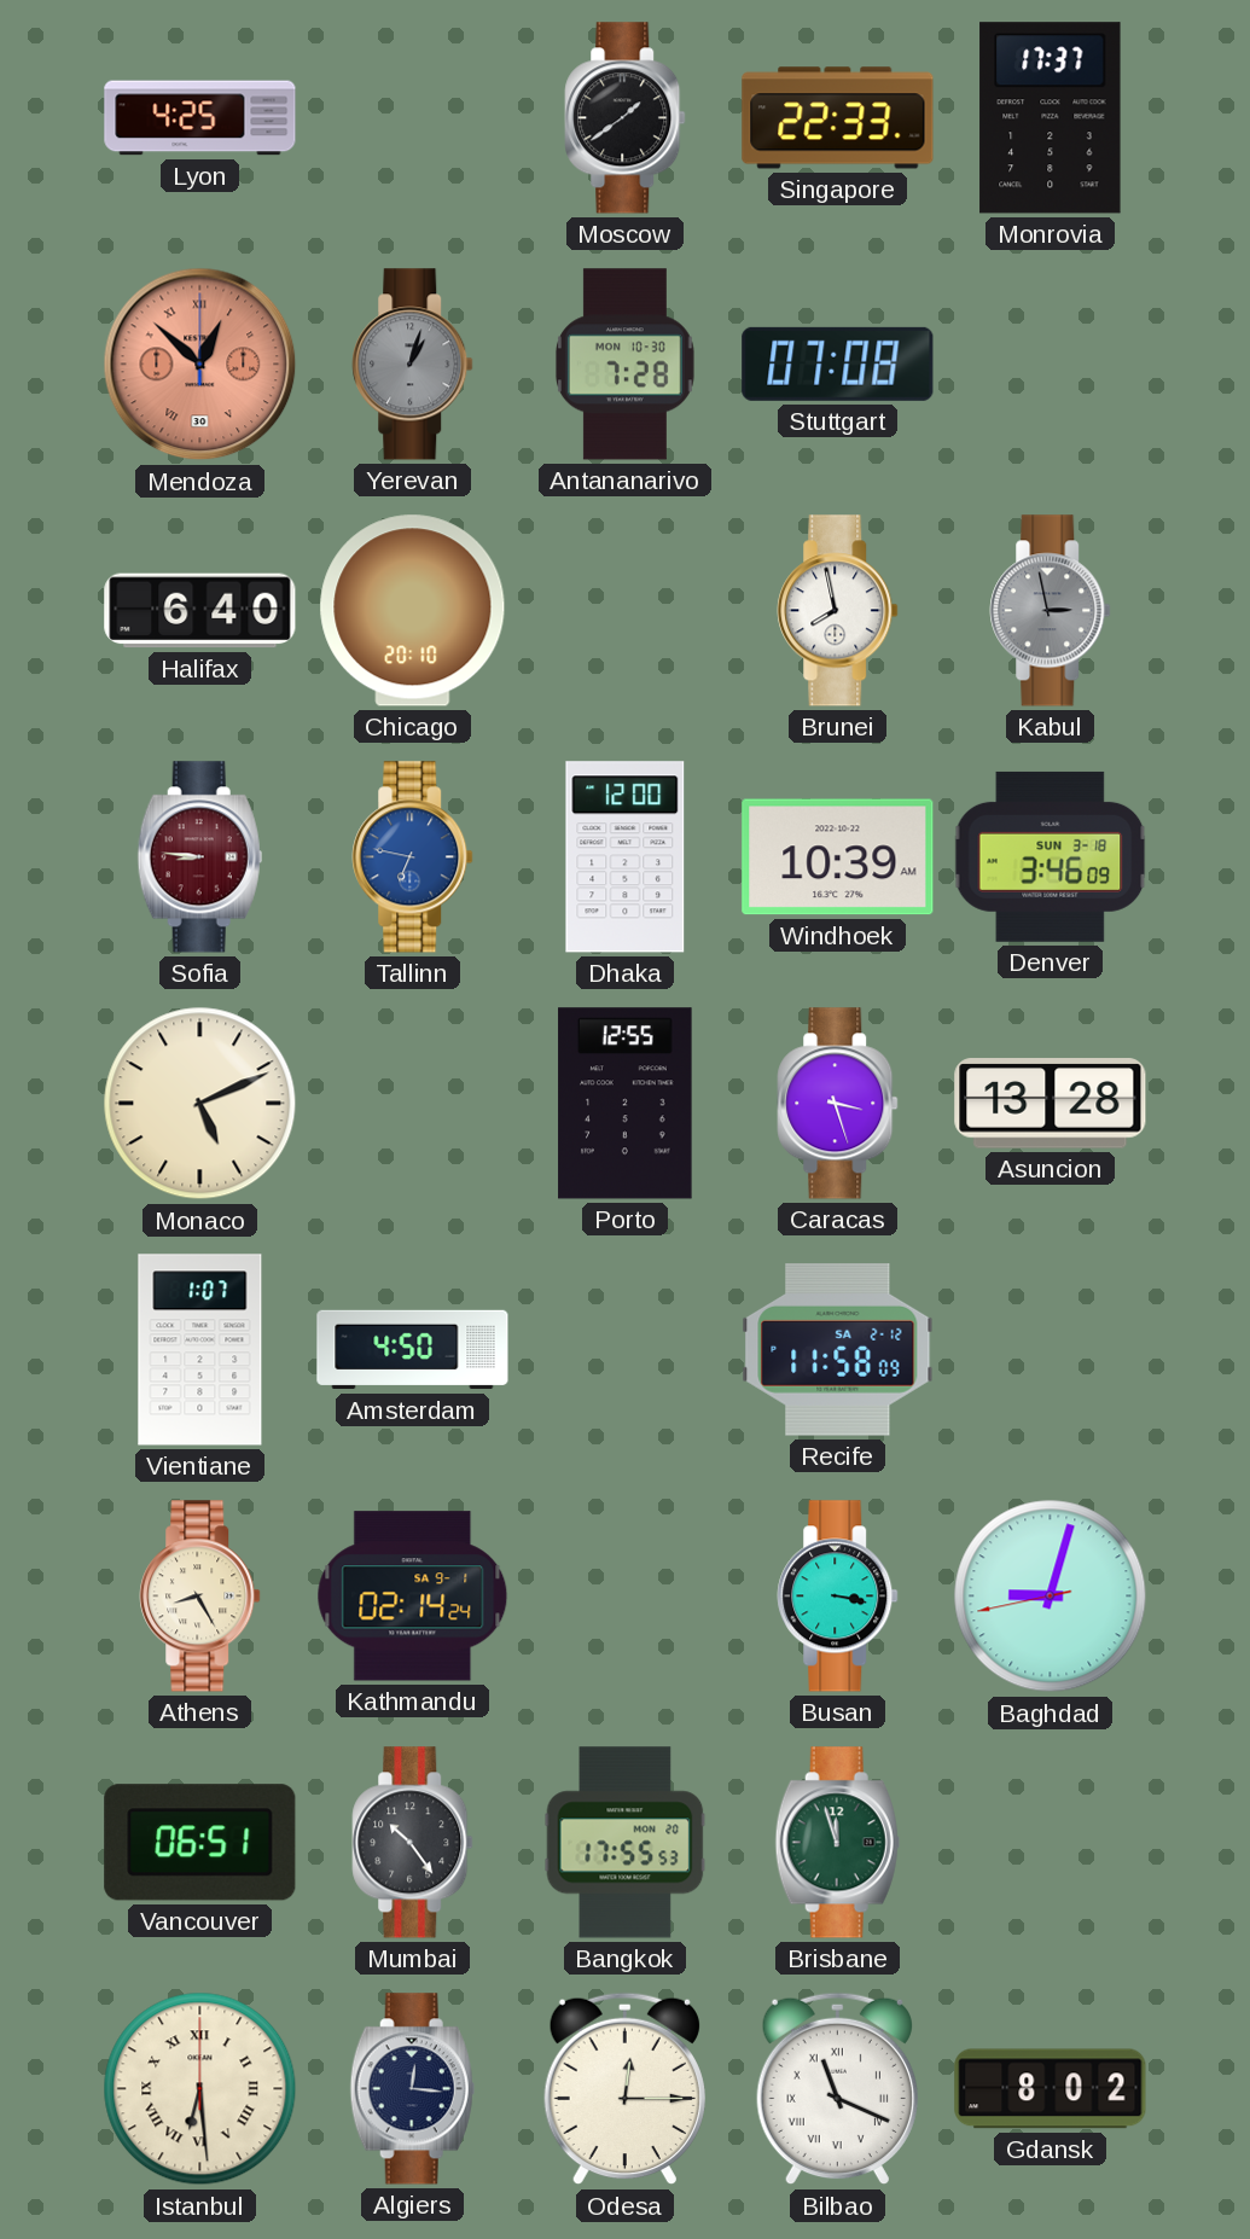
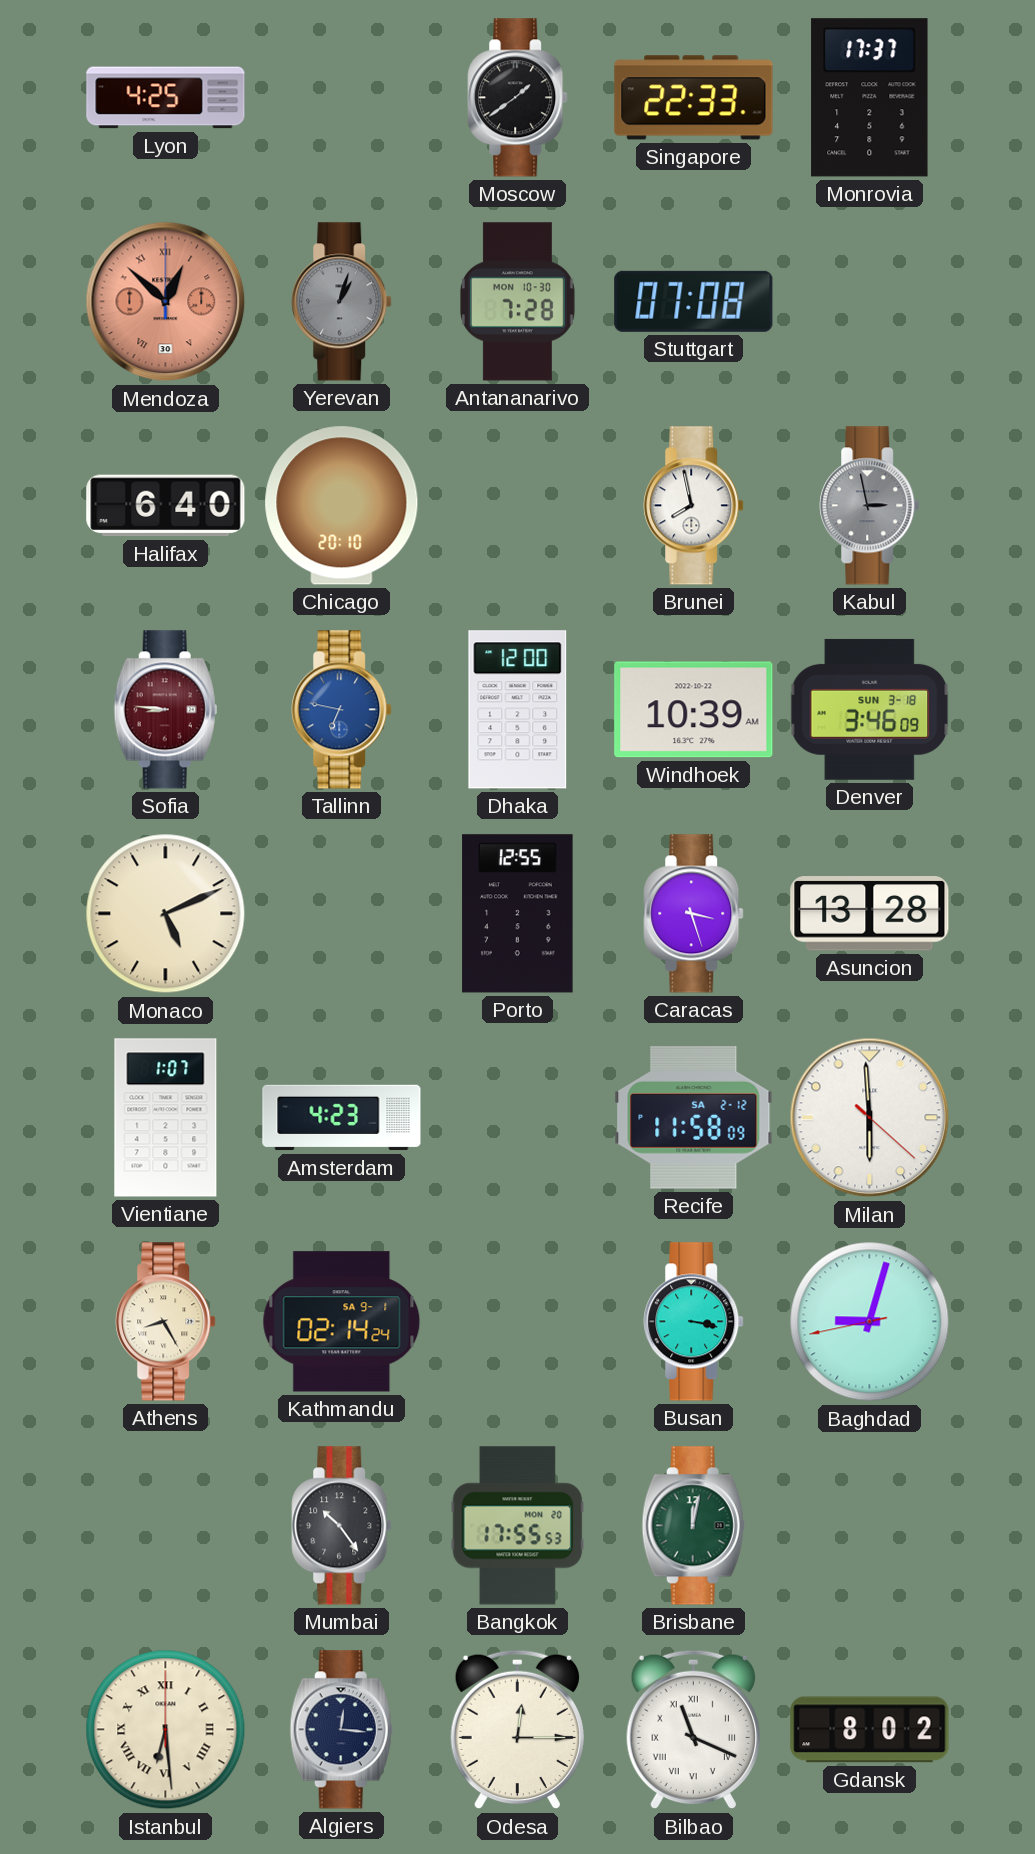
Amsterdam: 4:50 -> 4:23
Milan: none -> 5:59
Vancouver: 06:51 -> none
Brisbane: 11:57 -> 12:02
